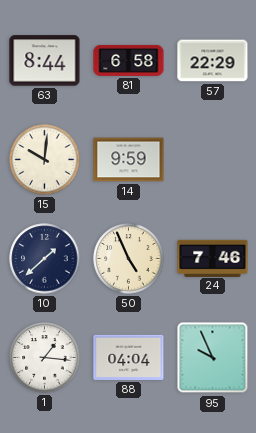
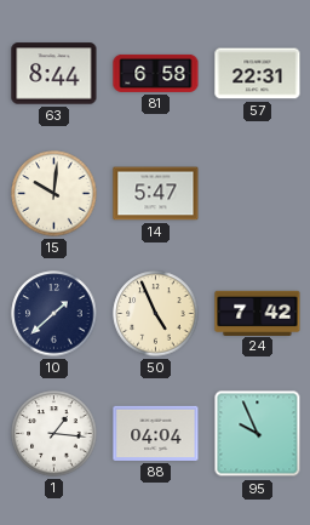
57: 22:29 -> 22:31
14: 9:59 -> 5:47
24: 7:46 -> 7:42
